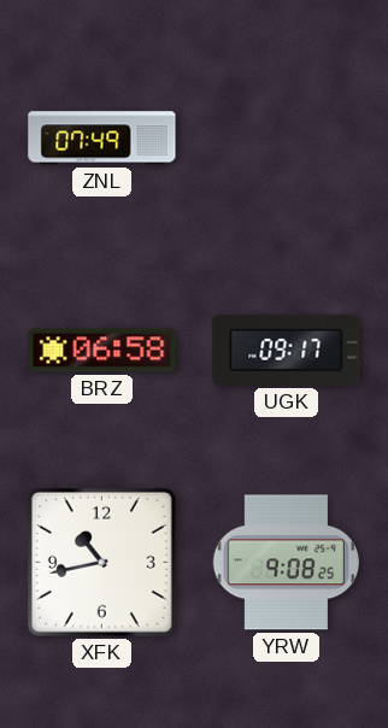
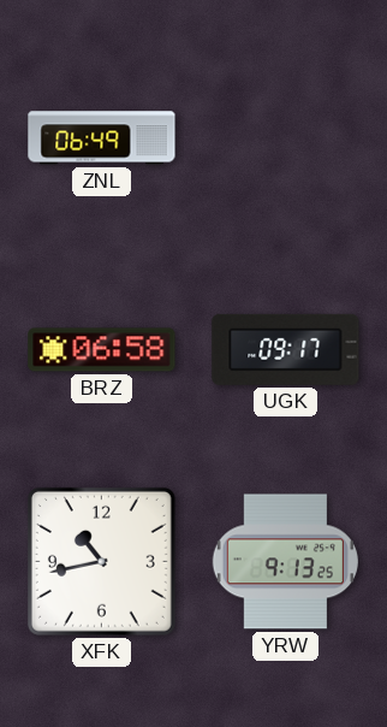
ZNL: 07:49 -> 06:49
YRW: 9:08 -> 9:13
